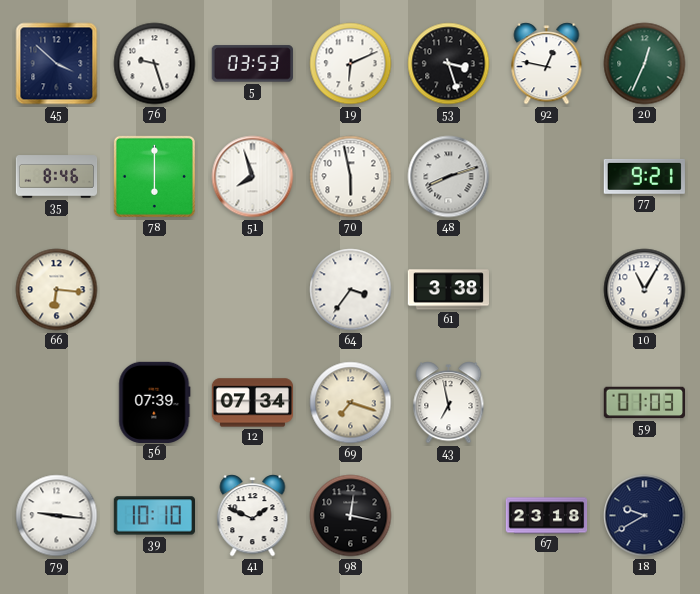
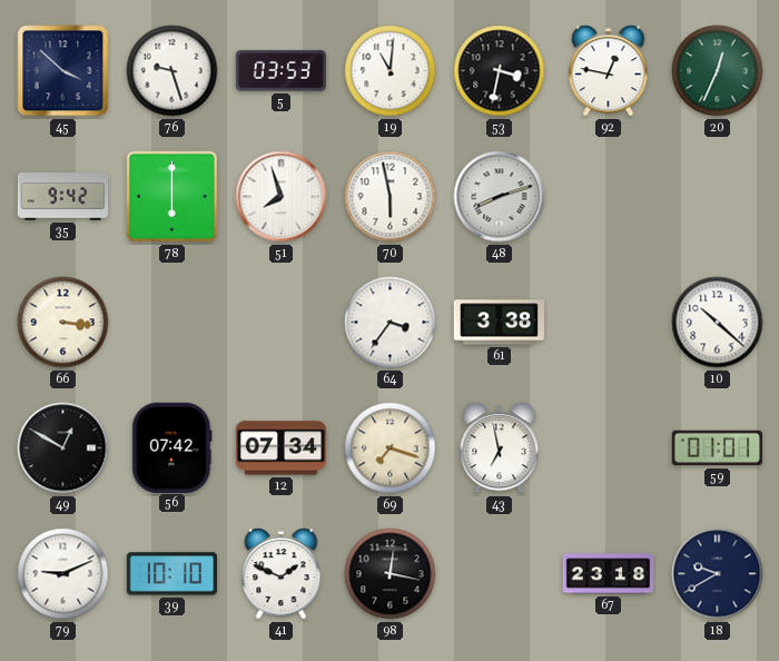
19: 6:11 -> 11:01
53: 3:27 -> 3:32
35: 8:46 -> 9:42
77: 9:21 -> none
66: 6:16 -> 3:16
10: 11:05 -> 10:22
49: none -> 12:50
56: 07:39 -> 07:42
59: 01:03 -> 01:01
79: 9:16 -> 9:11
